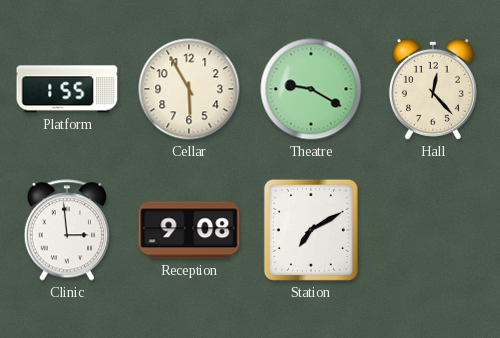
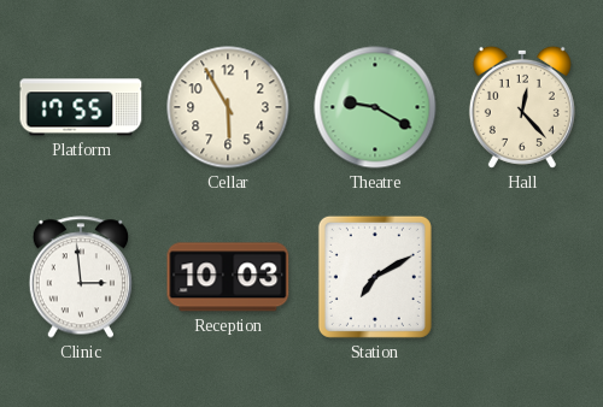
Platform: 1:55 -> 17:55
Reception: 9:08 -> 10:03
